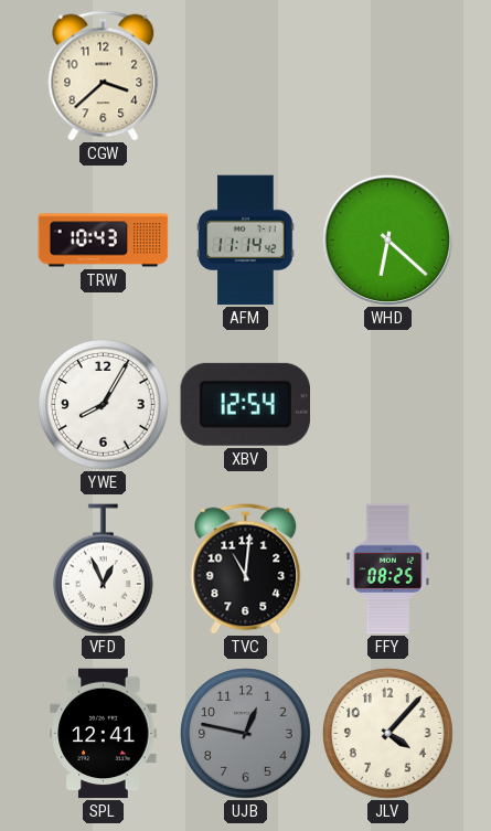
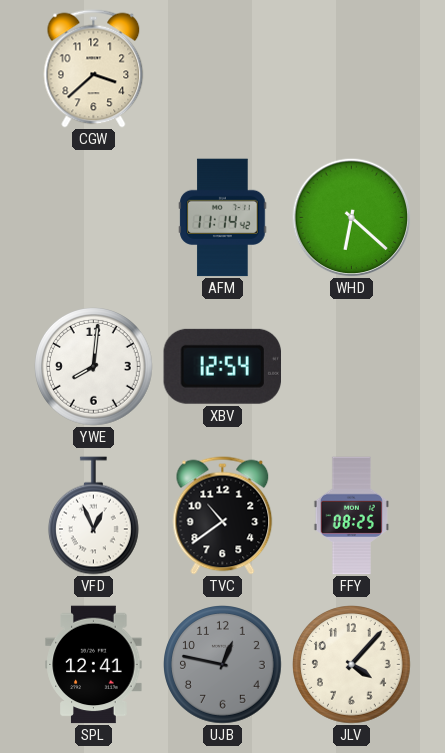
TRW: 10:43 -> none
YWE: 8:05 -> 8:01
TVC: 11:01 -> 10:39
